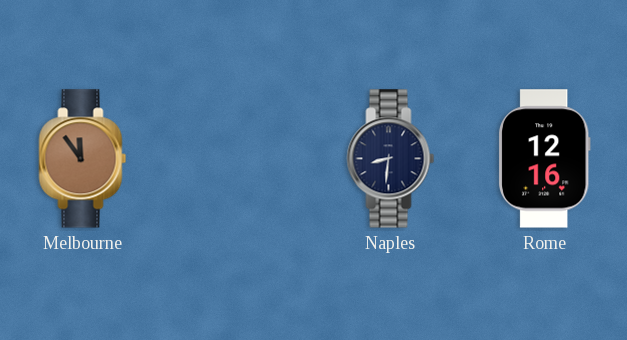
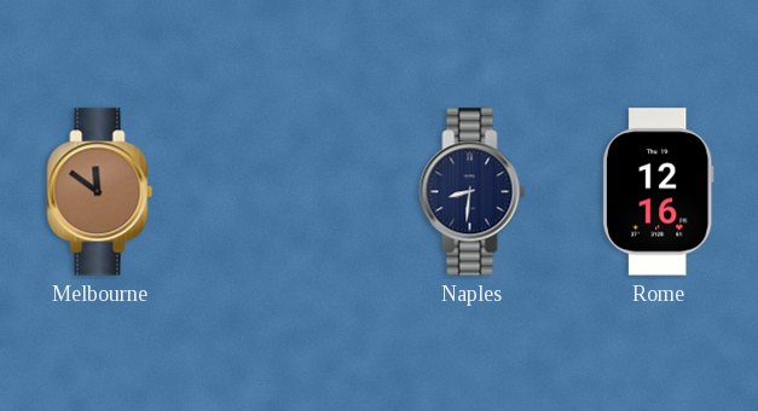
Melbourne: 11:54 -> 11:51
